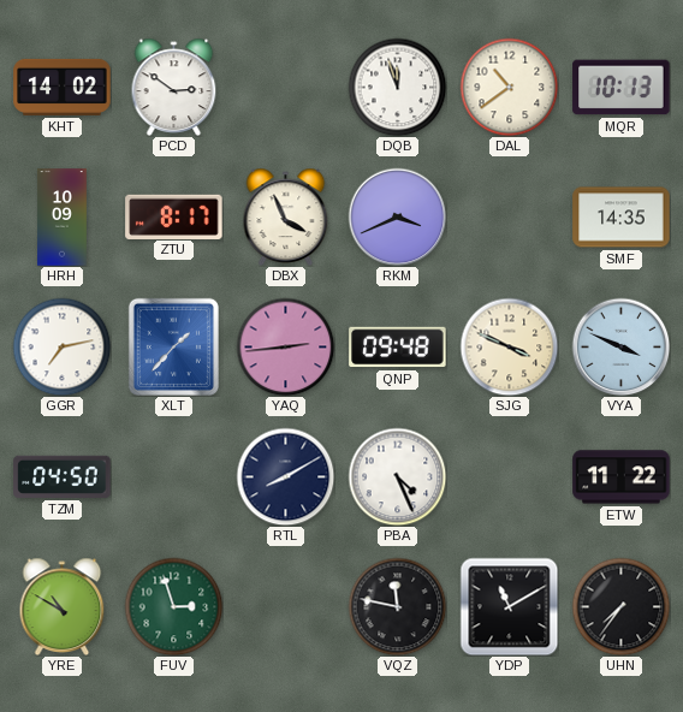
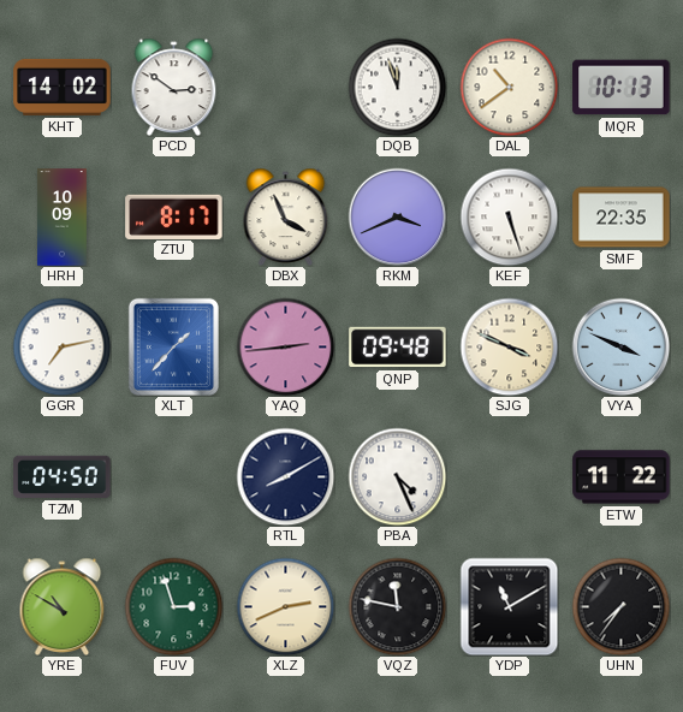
KEF: none -> 5:27
SMF: 14:35 -> 22:35
XLZ: none -> 2:41
